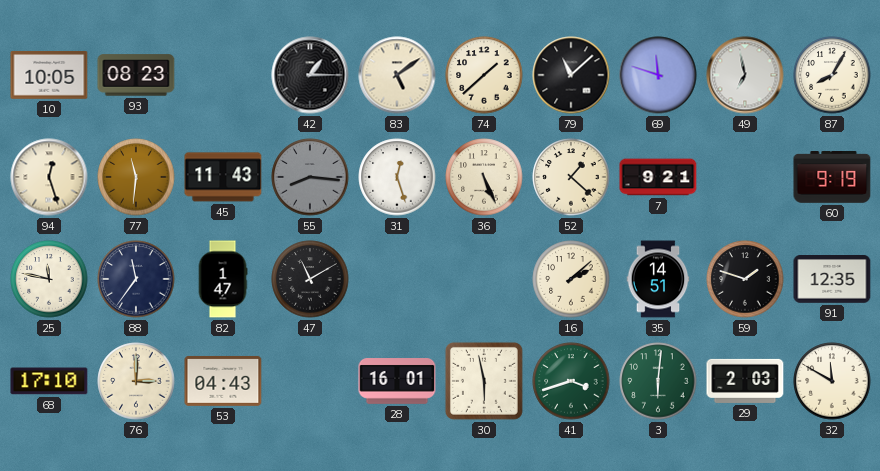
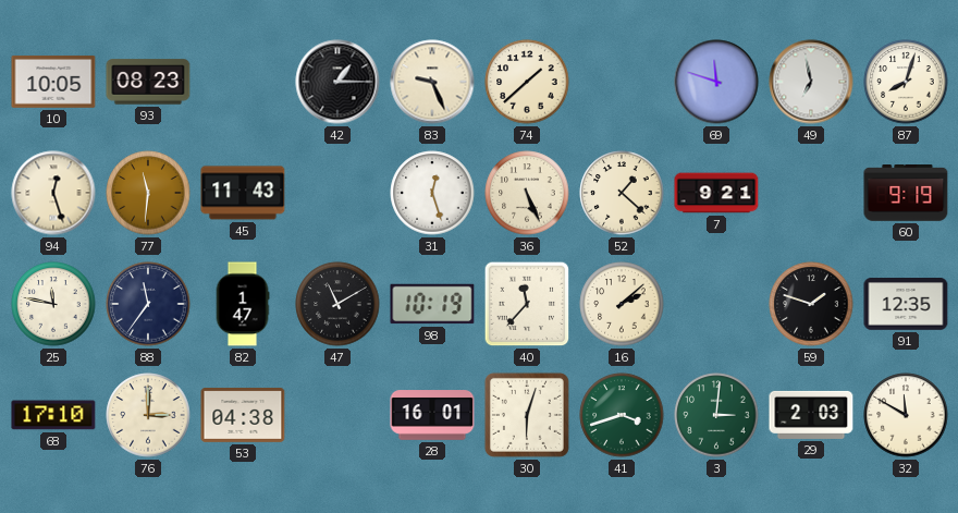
83: 5:09 -> 9:26
79: 11:08 -> none
87: 8:05 -> 8:03
55: 8:16 -> none
98: none -> 10:19
40: none -> 11:37
35: 14:51 -> none
53: 04:43 -> 04:38
30: 5:58 -> 6:03
3: 6:01 -> 3:01
